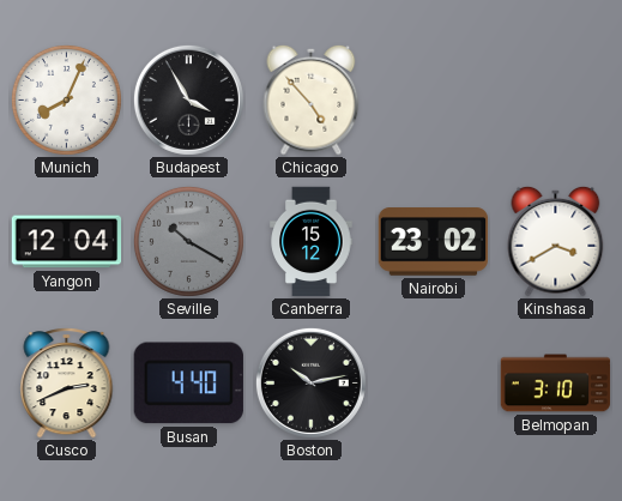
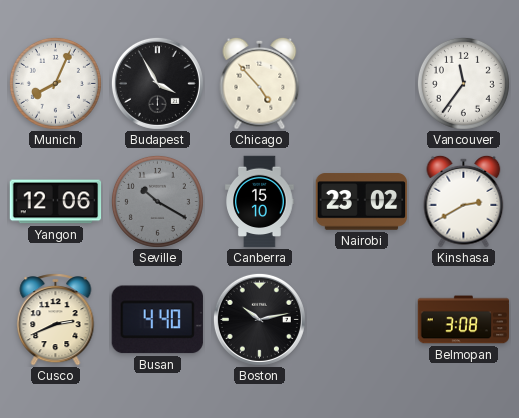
Vancouver: none -> 11:36
Yangon: 12:04 -> 12:06
Canberra: 15:12 -> 15:10
Kinshasa: 3:40 -> 2:40
Belmopan: 3:10 -> 3:08
